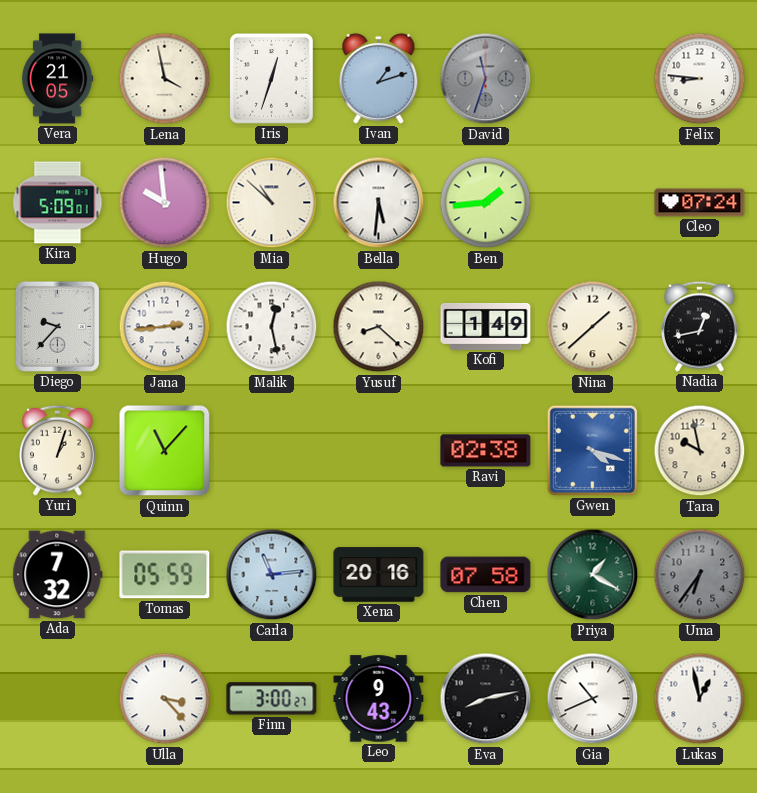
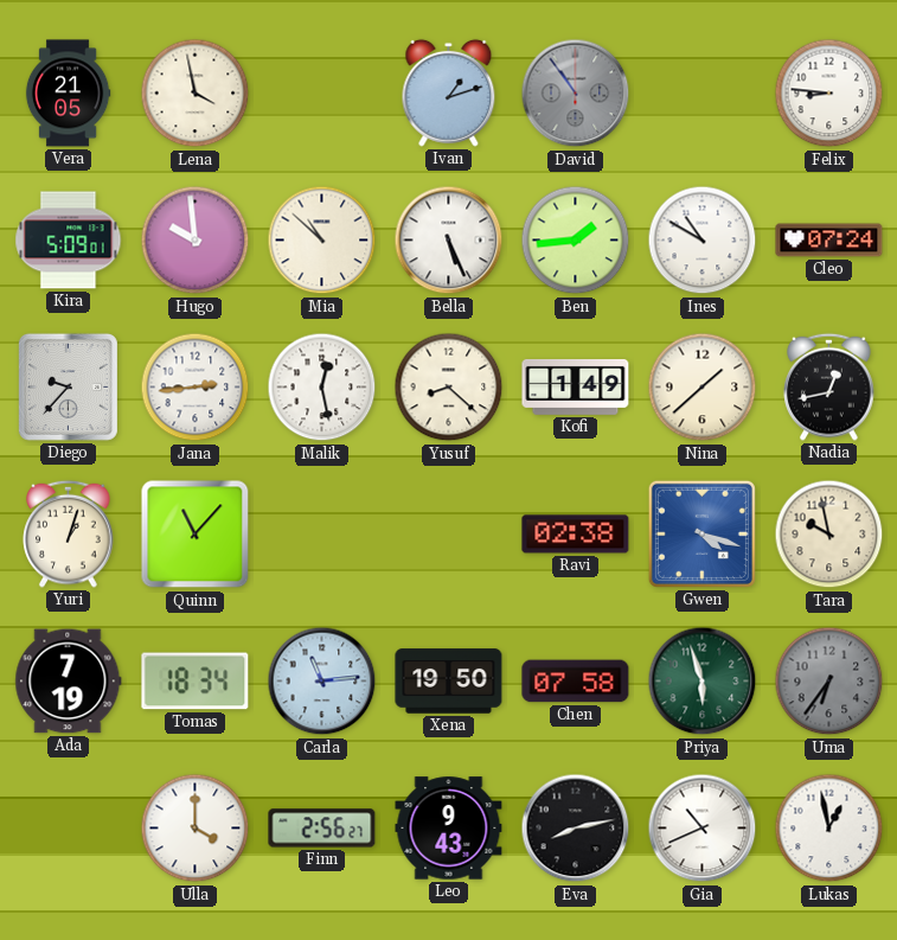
Iris: 12:33 -> none
David: 11:33 -> 10:54
Bella: 5:31 -> 5:26
Ines: none -> 10:50
Ada: 7:32 -> 7:19
Tomas: 05:59 -> 18:34
Xena: 20:16 -> 19:50
Priya: 1:20 -> 5:57
Ulla: 3:23 -> 4:00
Finn: 3:00 -> 2:56
